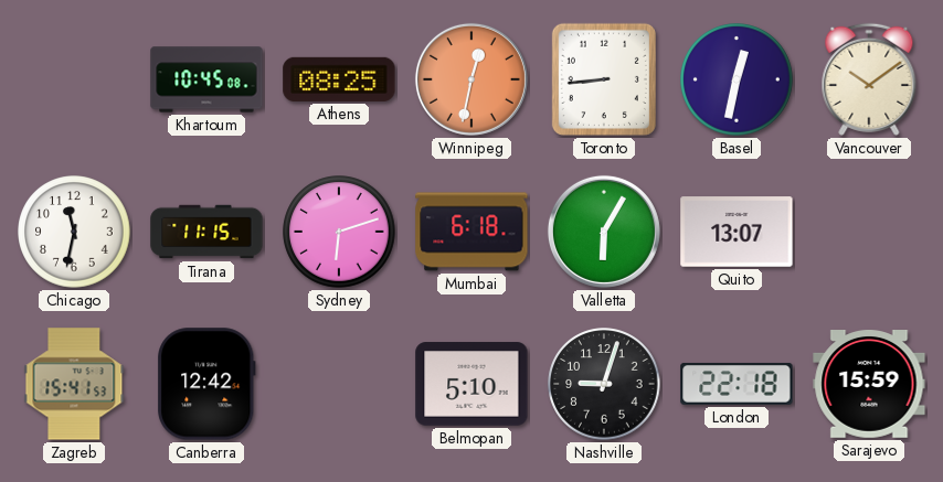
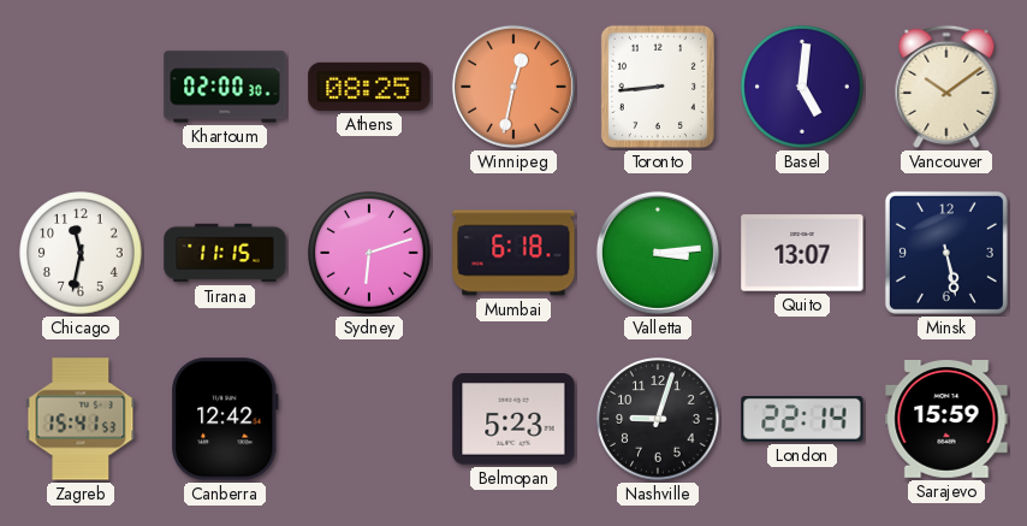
Khartoum: 10:45 -> 02:00
Basel: 12:32 -> 5:01
Valletta: 6:05 -> 3:14
Minsk: none -> 5:28
Belmopan: 5:10 -> 5:23
London: 22:18 -> 22:14
